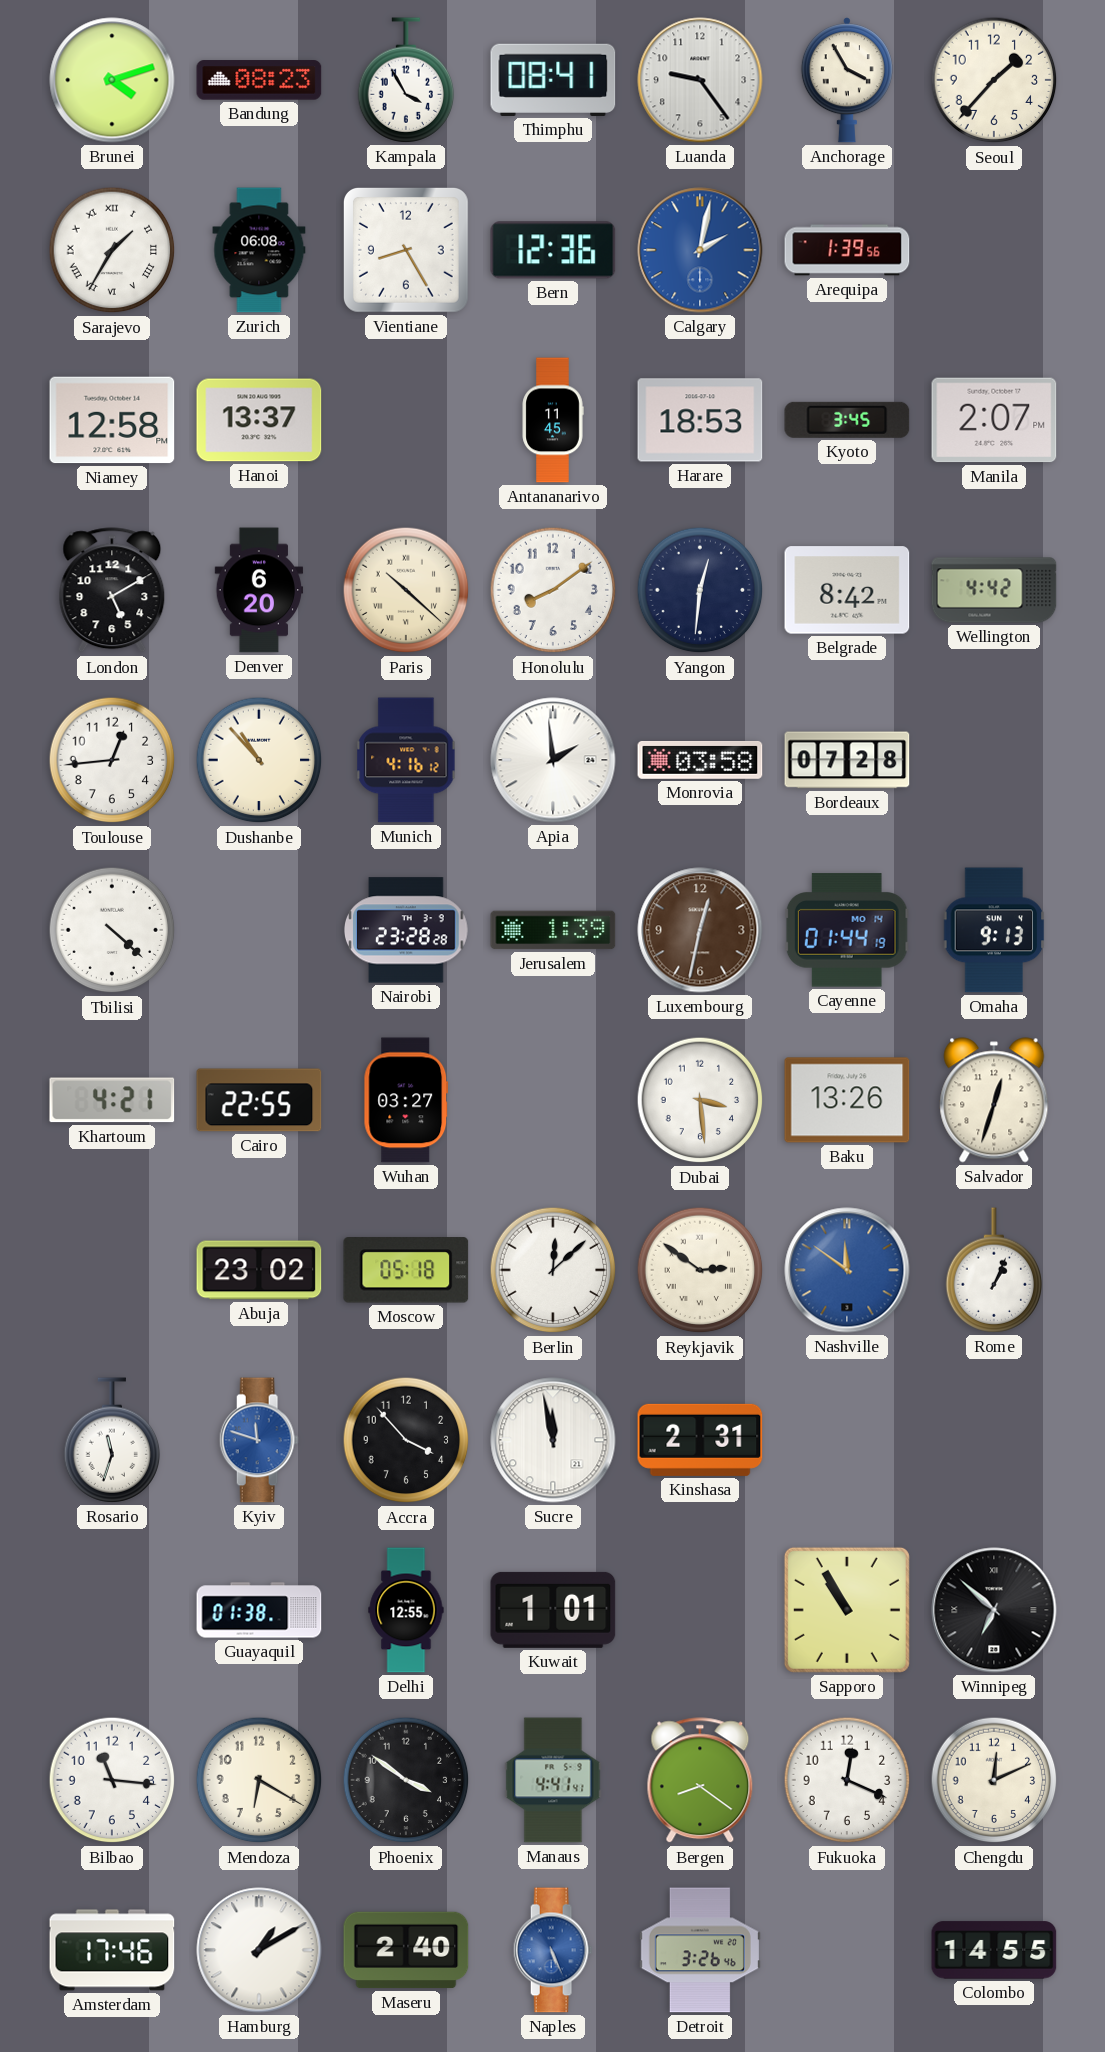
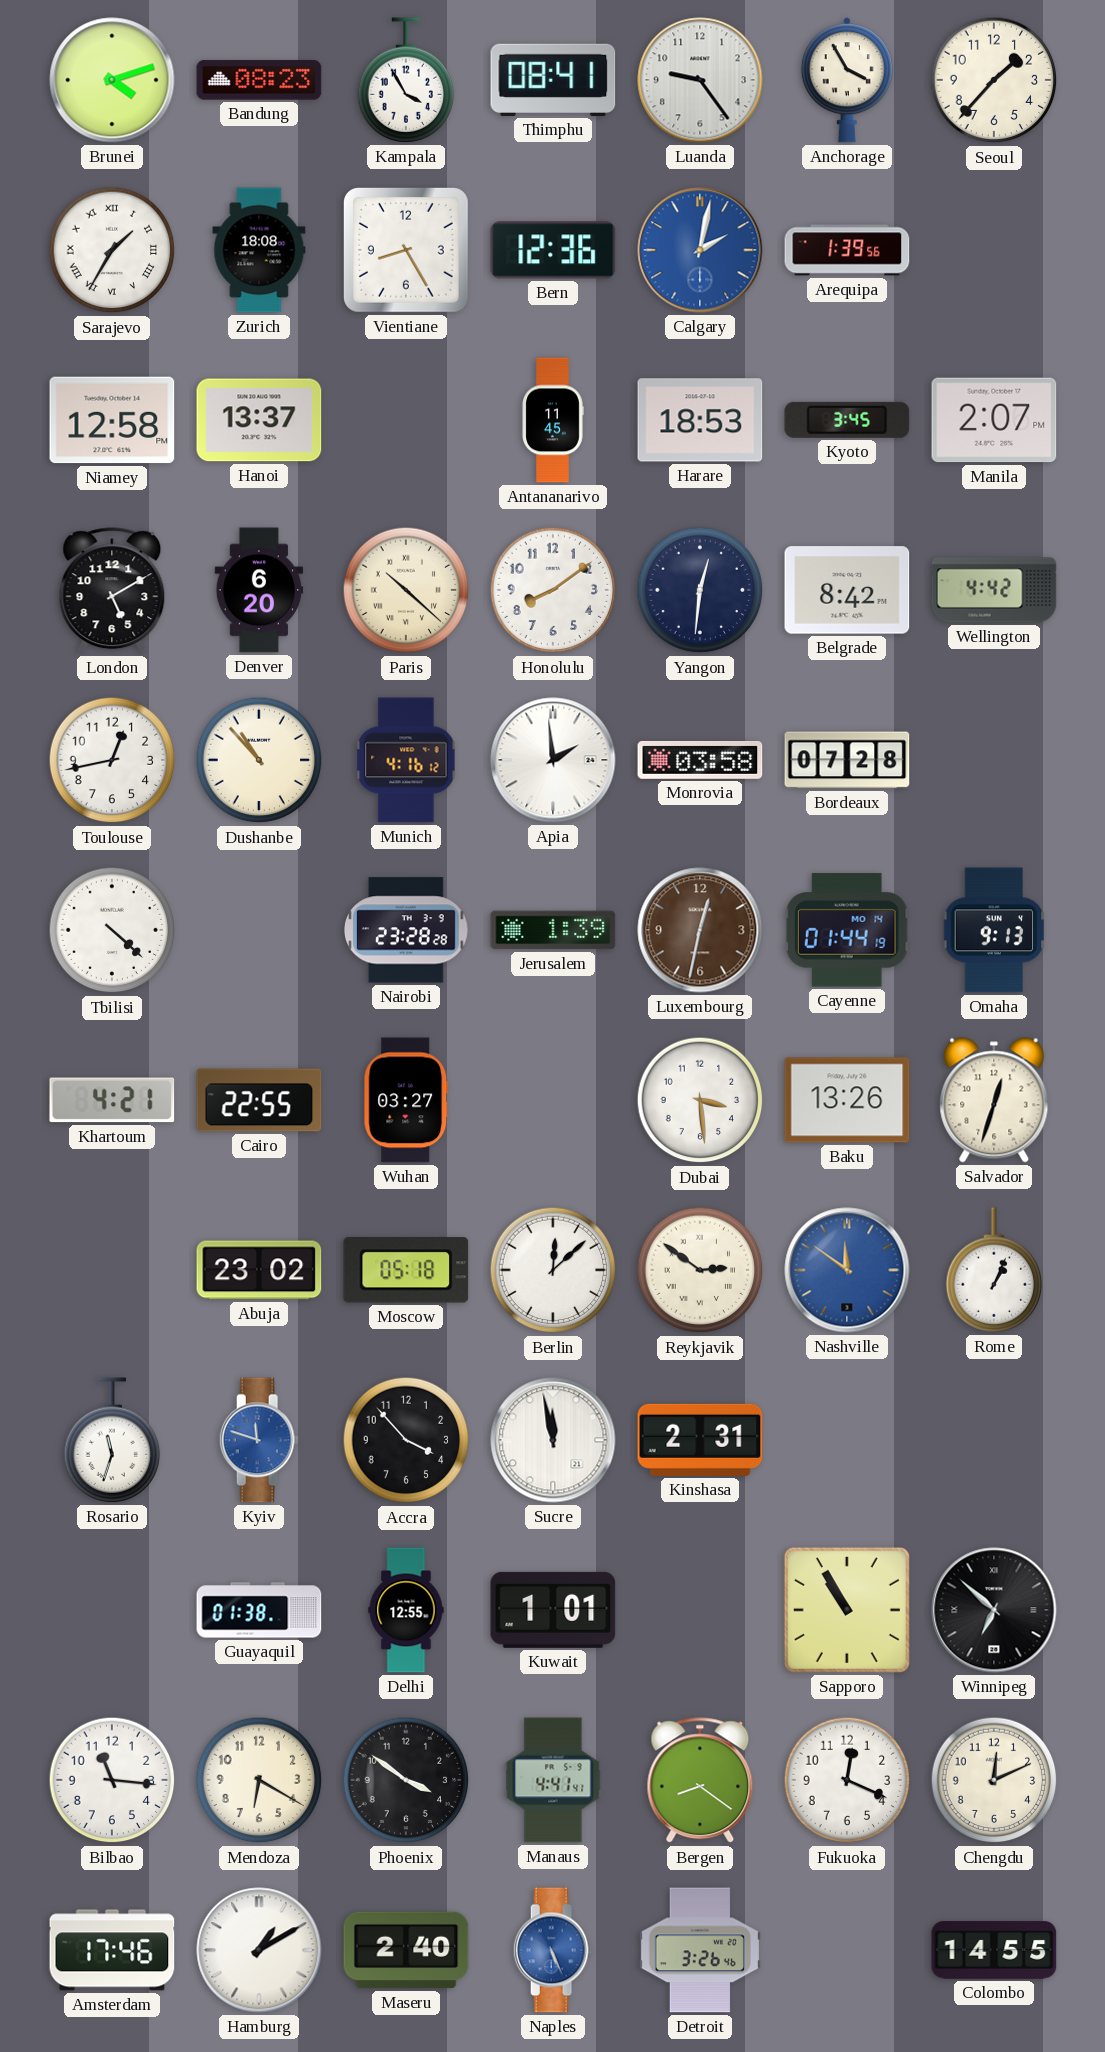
Zurich: 06:08 -> 18:08
Toulouse: 12:44 -> 12:43
